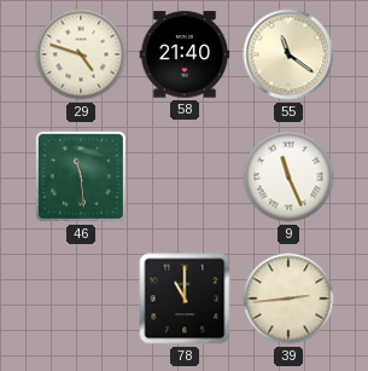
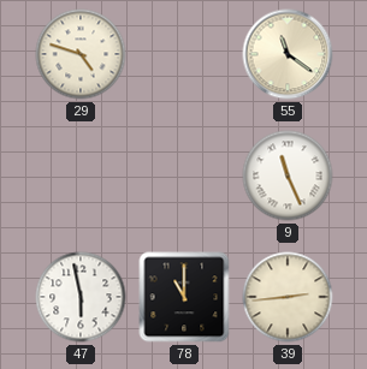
58: 21:40 -> none
46: 11:29 -> none
47: none -> 5:58
